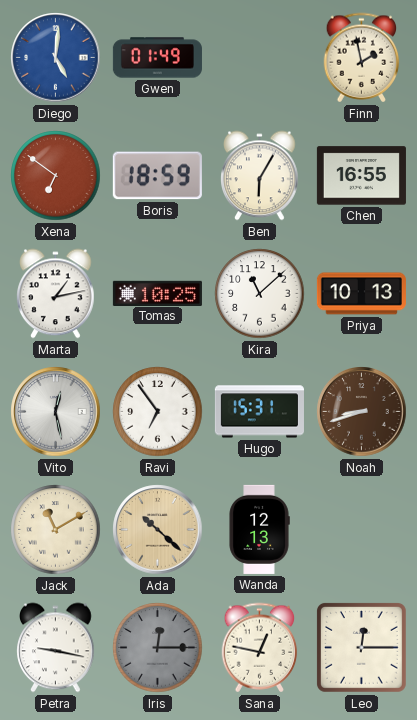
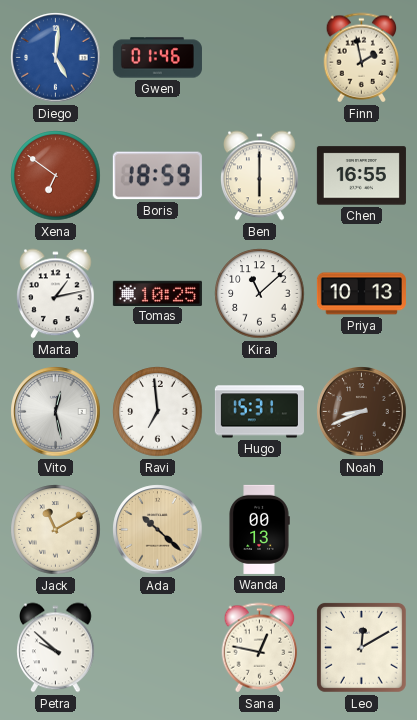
Gwen: 01:49 -> 01:46
Ben: 6:05 -> 6:00
Ravi: 6:54 -> 6:59
Noah: 8:42 -> 8:41
Wanda: 12:13 -> 00:13
Petra: 9:17 -> 9:52
Iris: 12:15 -> none
Leo: 12:15 -> 12:10
